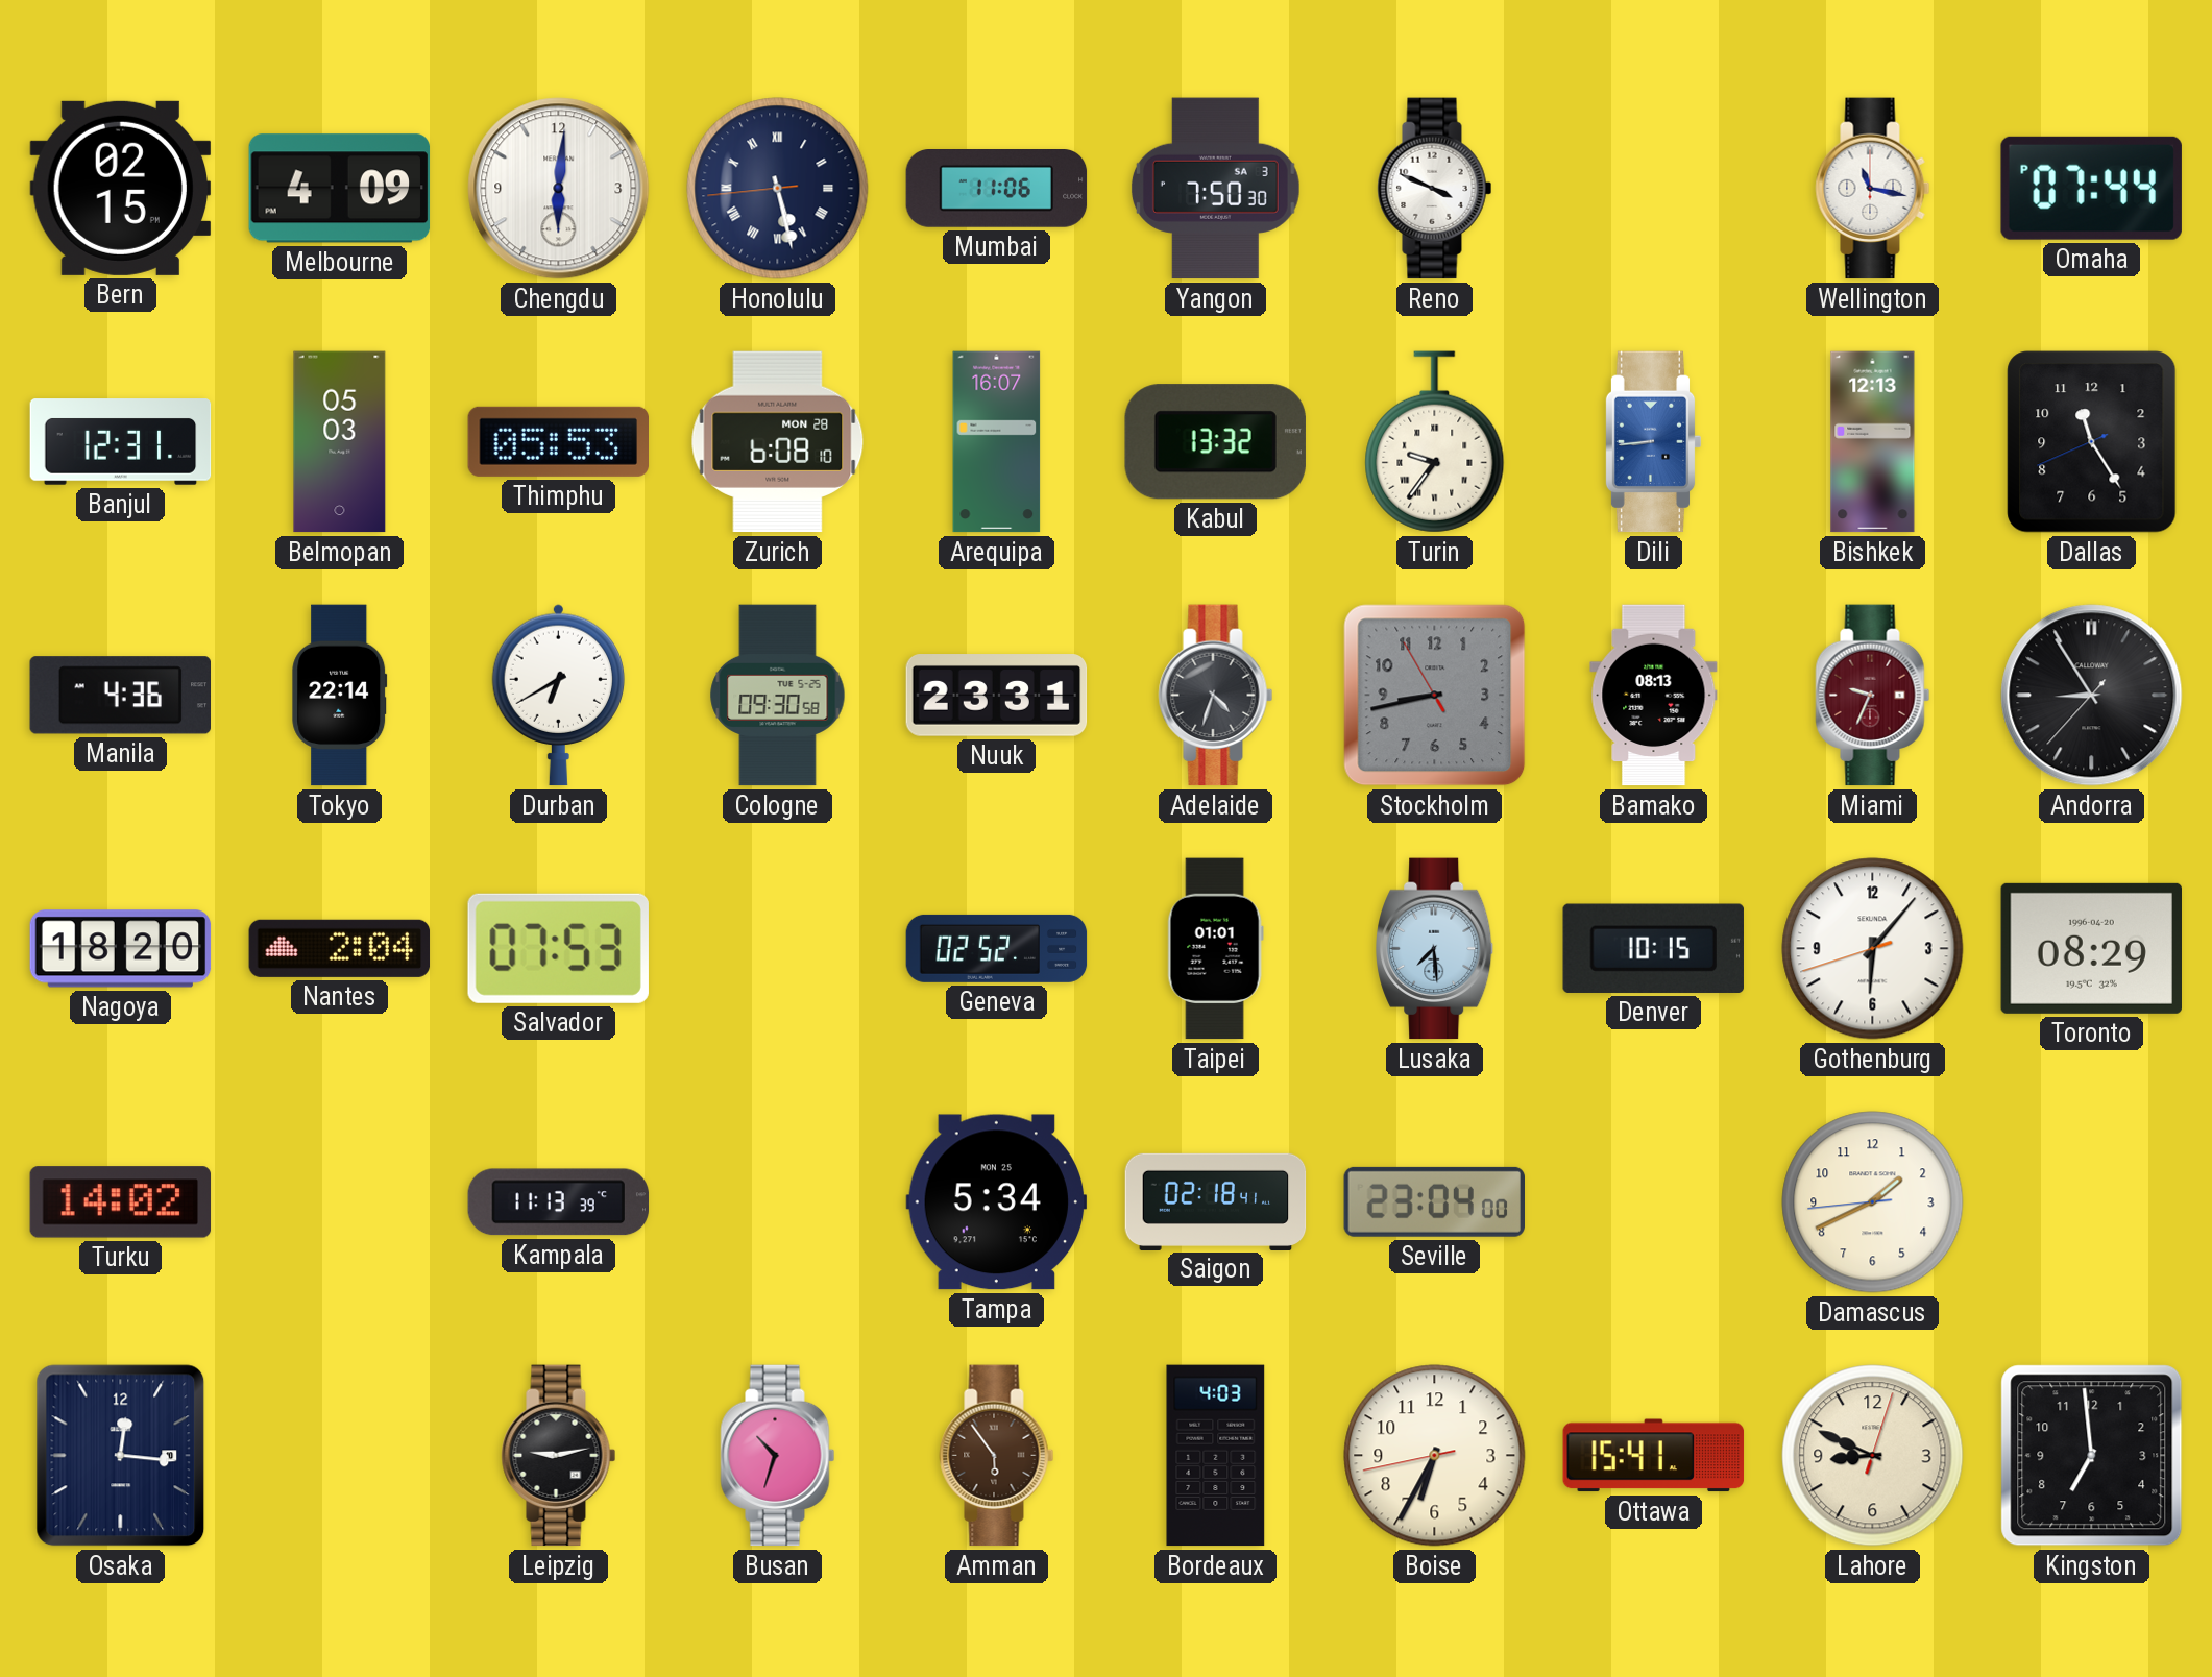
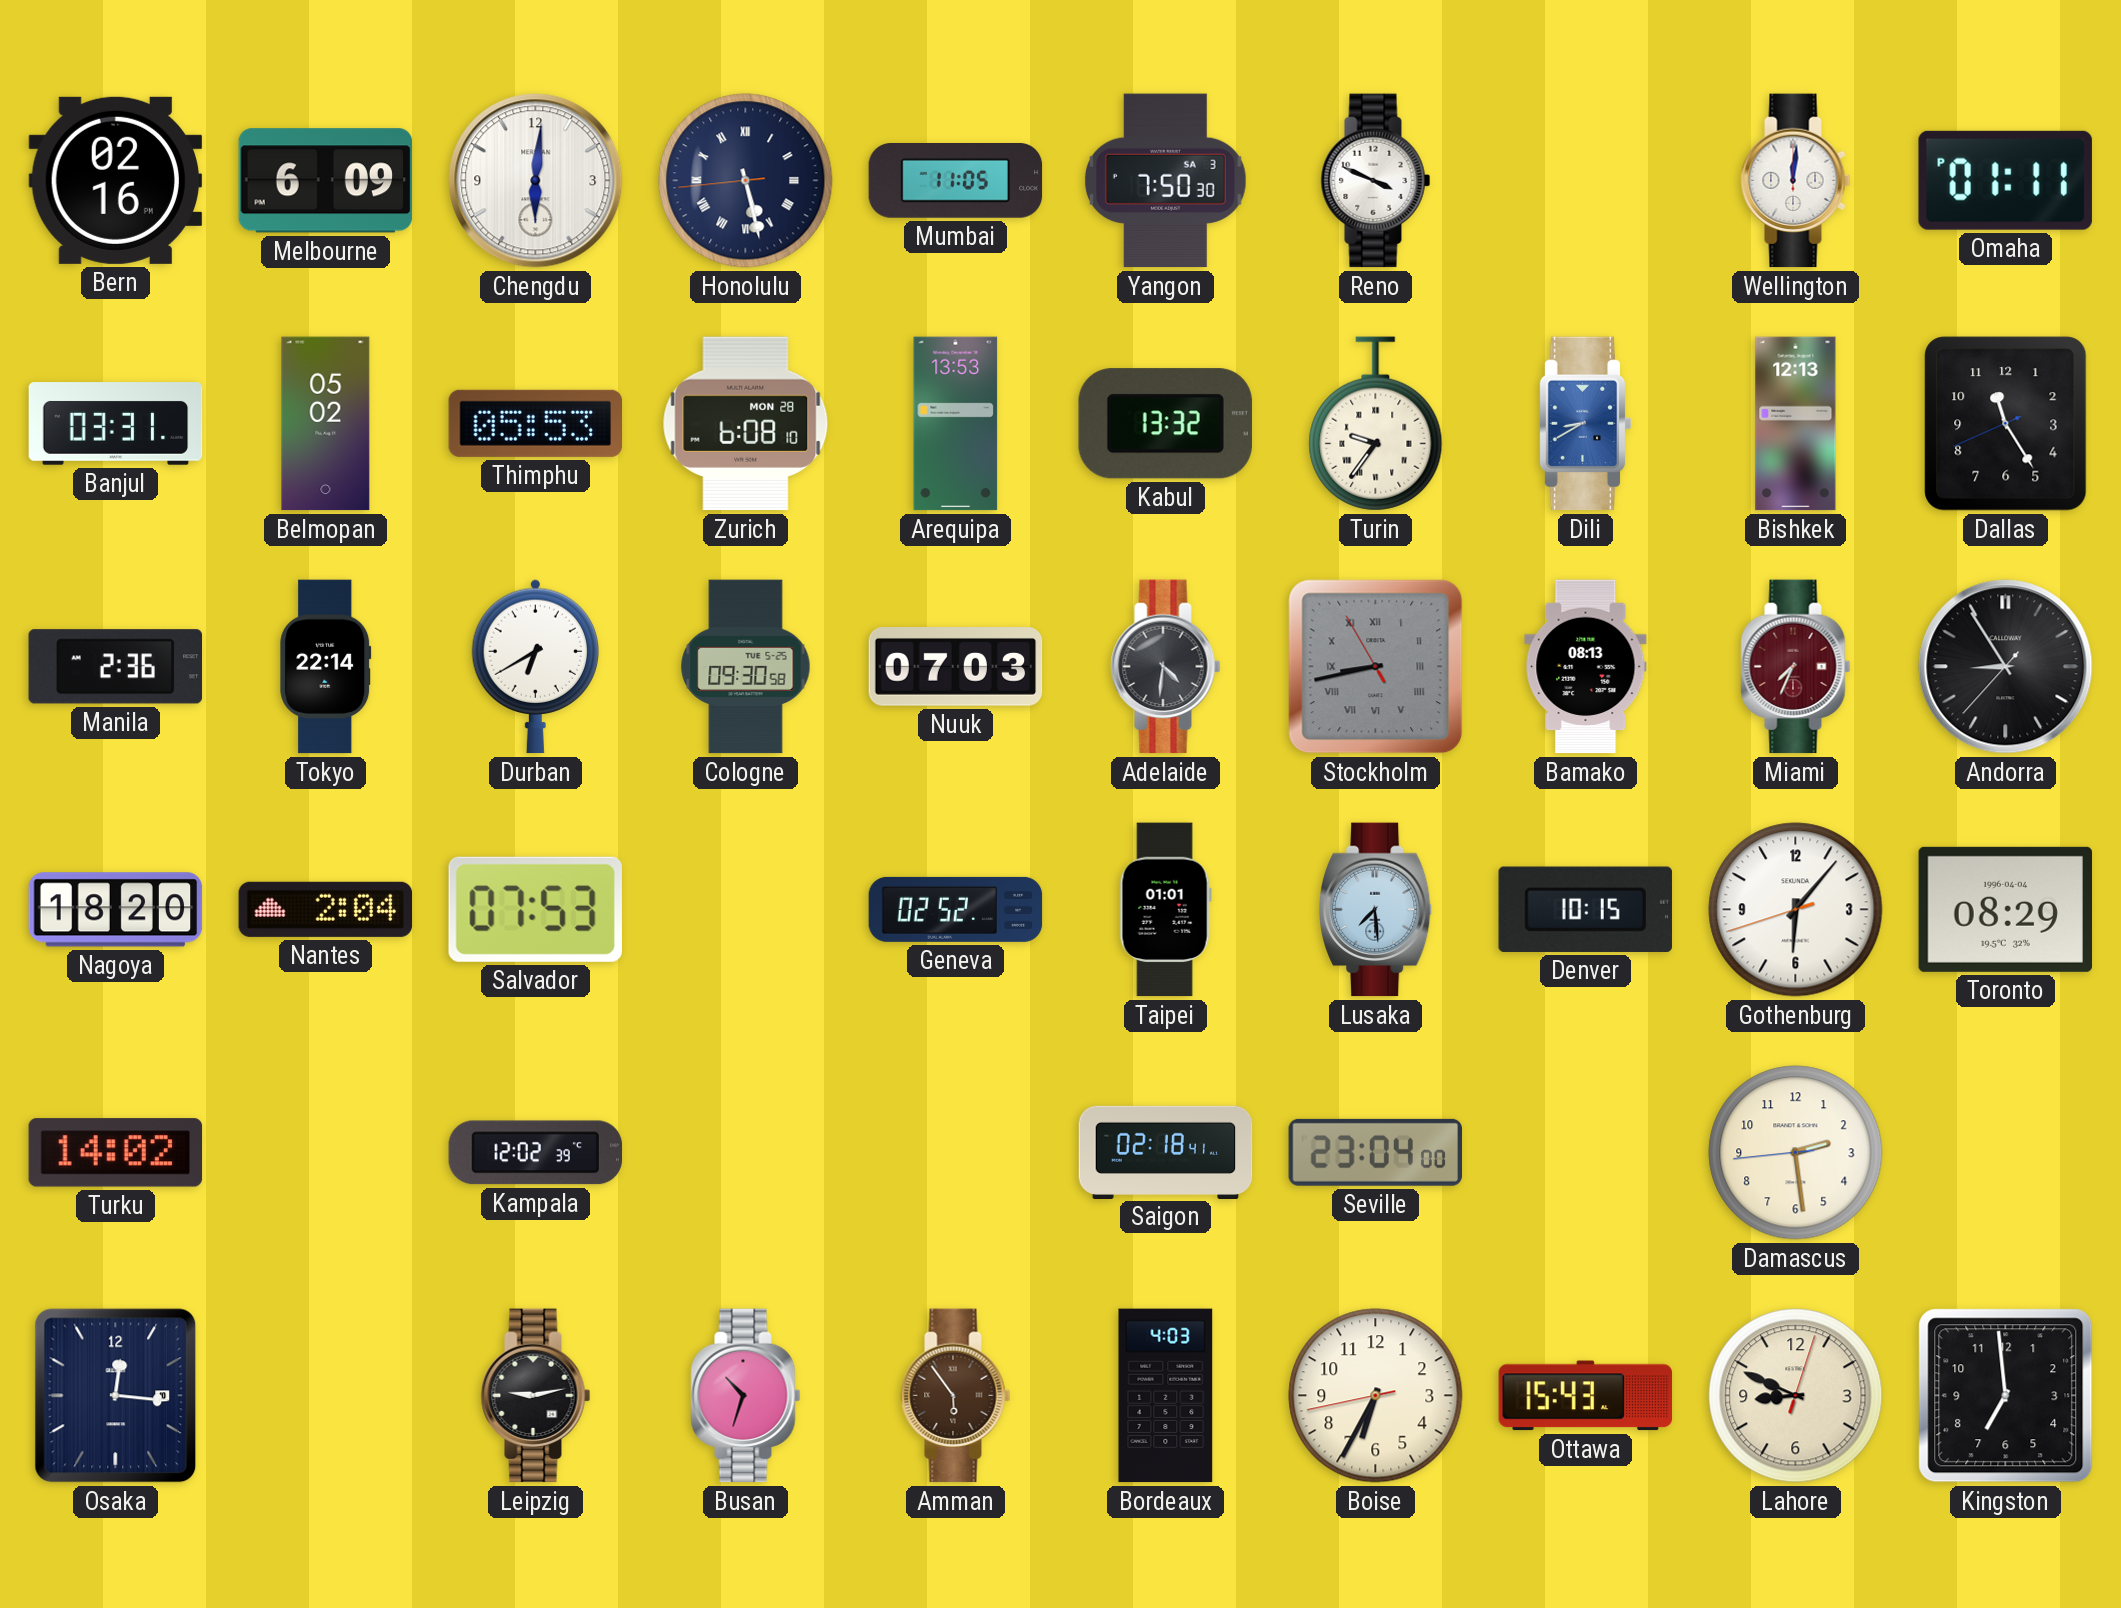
Bern: 02:15 -> 02:16
Melbourne: 4:09 -> 6:09
Mumbai: 11:06 -> 11:05
Wellington: 11:17 -> 12:01
Omaha: 07:44 -> 01:11
Banjul: 12:31 -> 03:31
Belmopan: 05:03 -> 05:02
Arequipa: 16:07 -> 13:53
Dili: 8:44 -> 8:40
Manila: 4:36 -> 2:36
Nuuk: 23:31 -> 07:03
Adelaide: 4:33 -> 4:31
Stockholm numerals: Arabic -> Roman
Miami: 9:34 -> 7:34
Toronto date: 1996-04-20 -> 1996-04-04
Kampala: 11:13 -> 12:02
Tampa: 5:34 -> none
Damascus: 1:40 -> 2:28
Ottawa: 15:41 -> 15:43
